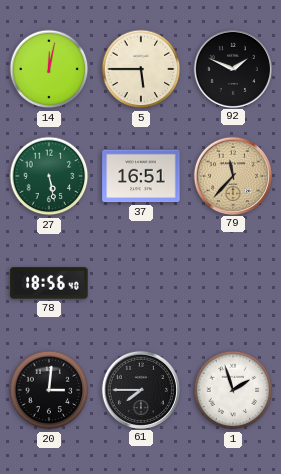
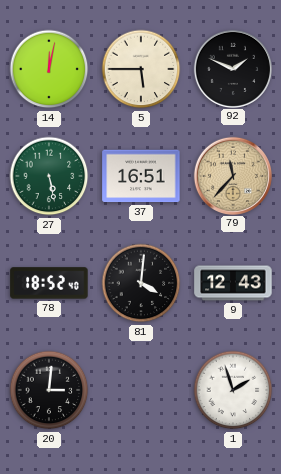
78: 18:56 -> 18:52
81: none -> 4:01
9: none -> 12:43
61: 7:45 -> none
